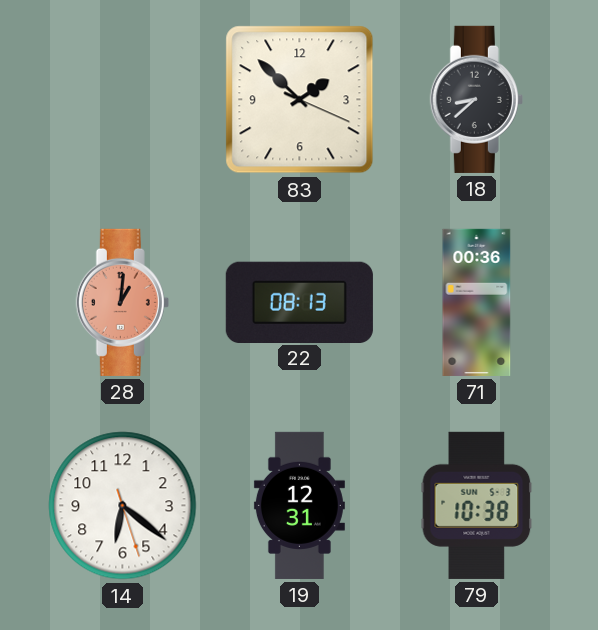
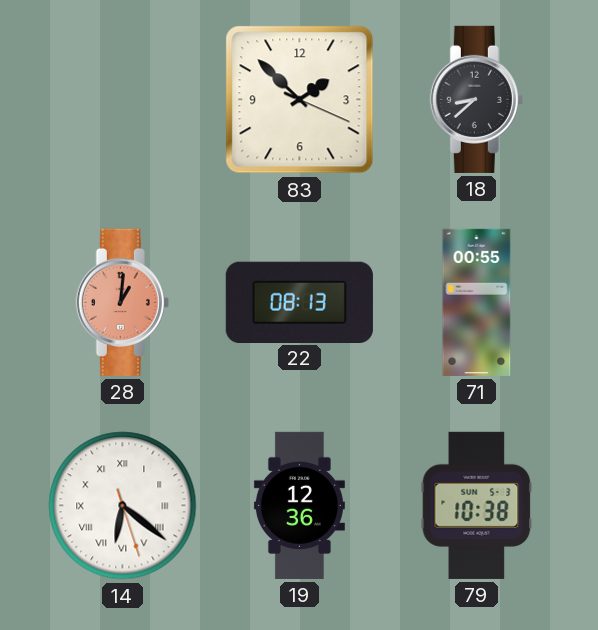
71: 00:36 -> 00:55
14 numerals: Arabic -> Roman
19: 12:31 -> 12:36
